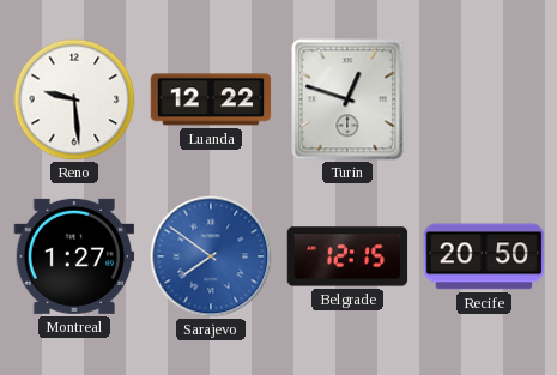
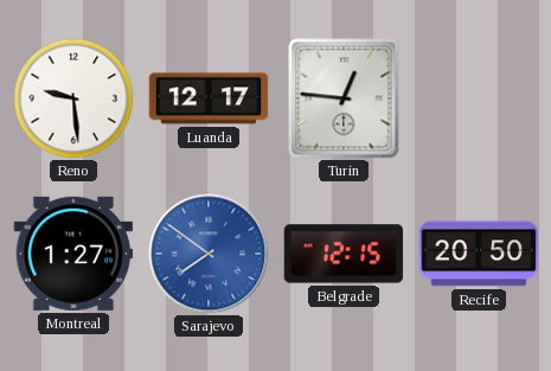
Luanda: 12:22 -> 12:17
Turin: 12:48 -> 12:46
